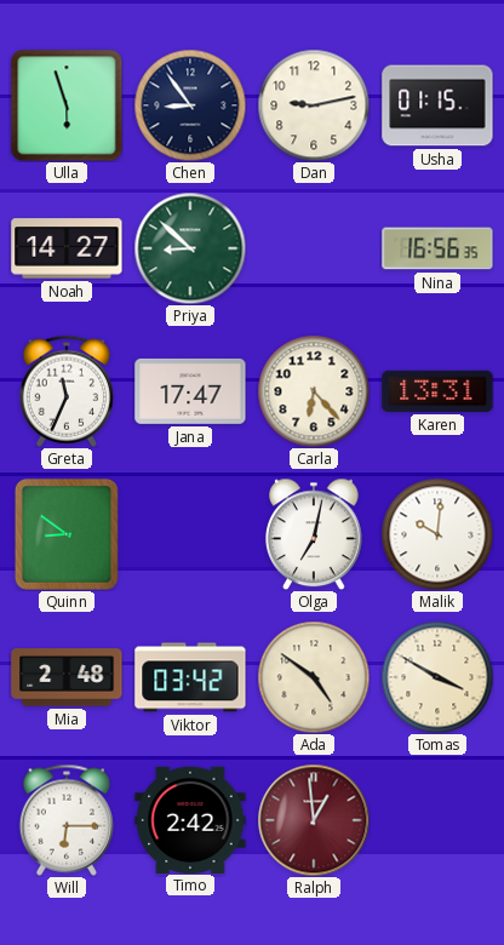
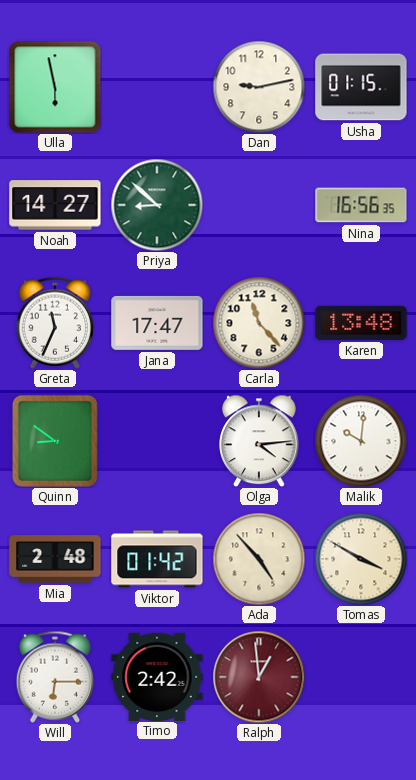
Ulla: 5:57 -> 5:58
Chen: 8:54 -> none
Carla: 6:23 -> 11:23
Karen: 13:31 -> 13:48
Olga: 7:02 -> 4:14
Viktor: 03:42 -> 01:42
Ada: 4:51 -> 4:53
